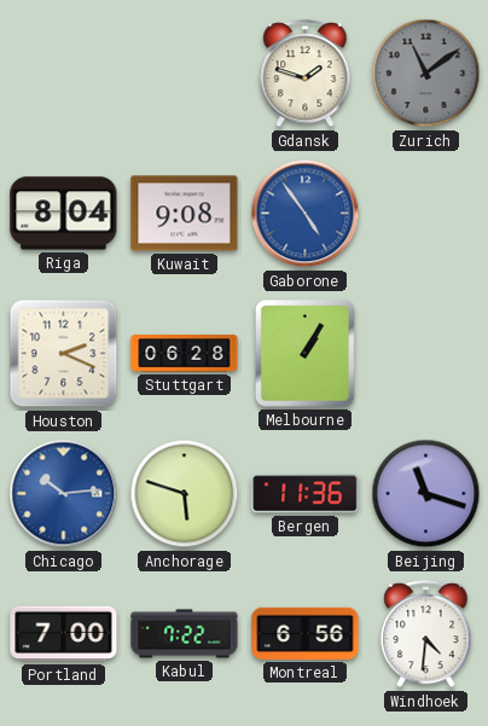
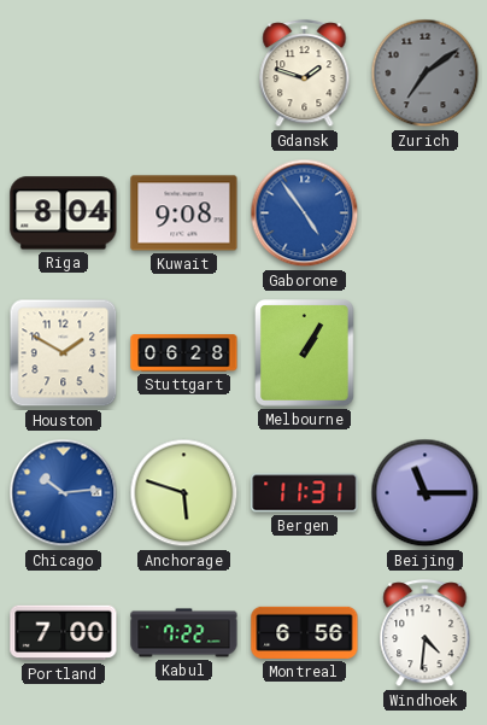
Zurich: 11:09 -> 7:09
Houston: 2:19 -> 1:50
Bergen: 11:36 -> 11:31
Beijing: 11:18 -> 11:15
